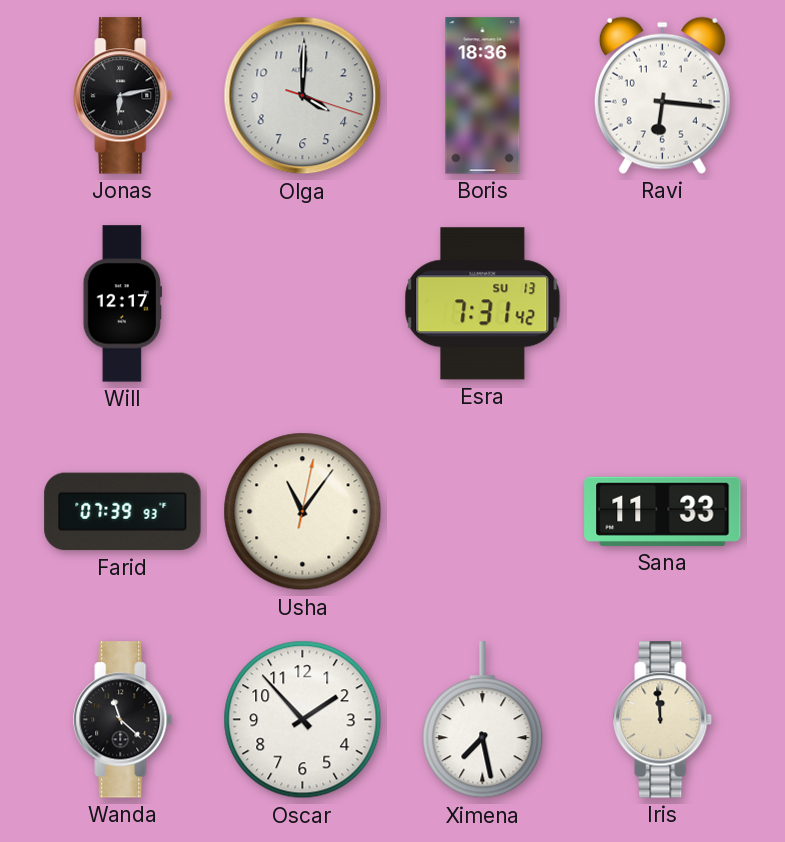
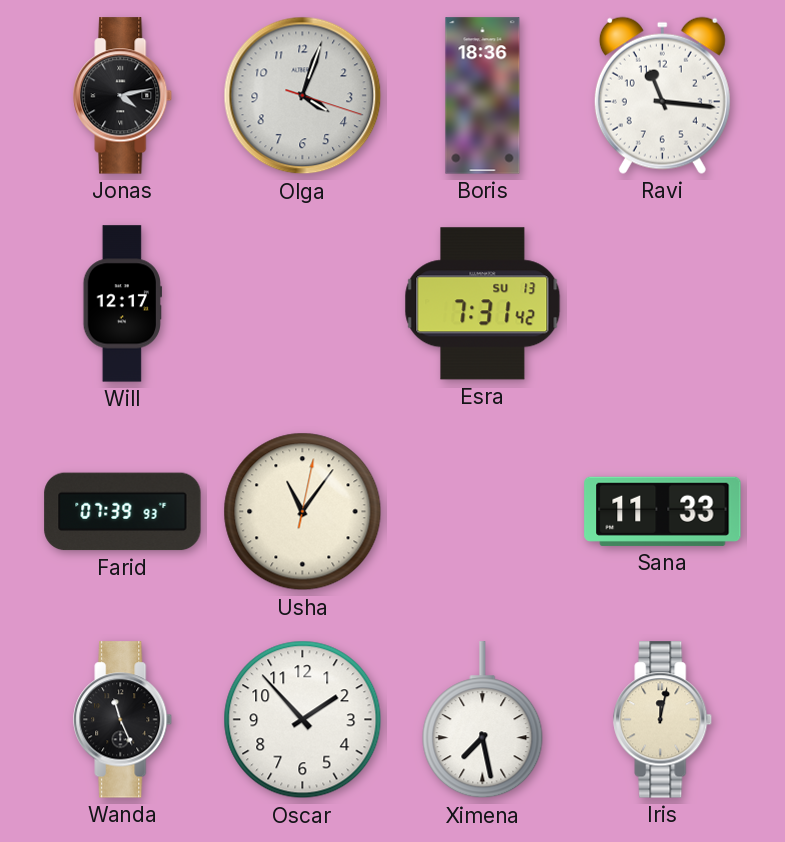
Jonas: 6:13 -> 4:13
Olga: 4:00 -> 4:03
Ravi: 6:16 -> 11:16
Wanda: 11:22 -> 11:26
Iris: 11:59 -> 12:02
